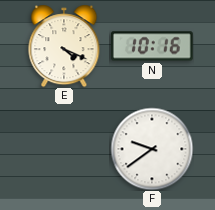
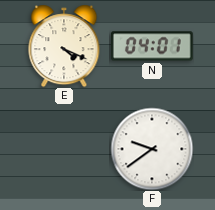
N: 10:16 -> 04:01
